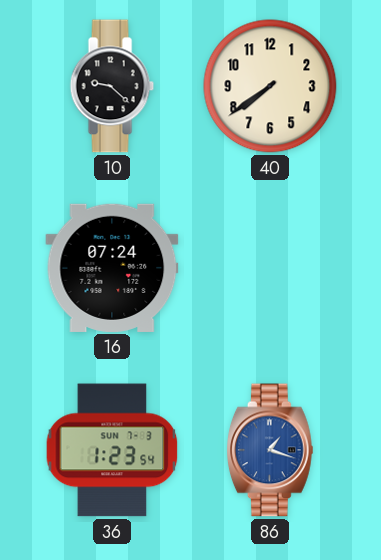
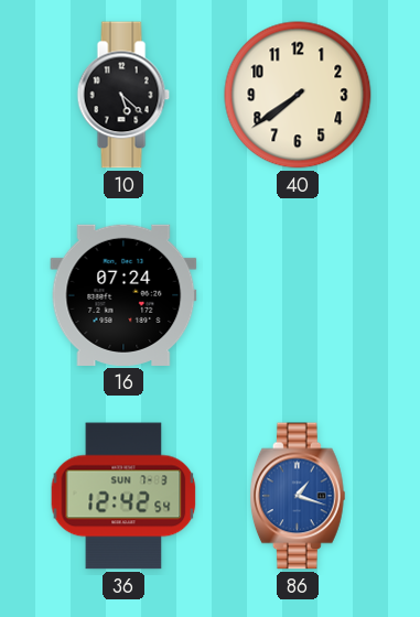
10: 9:22 -> 5:22
36: 1:23 -> 12:42
